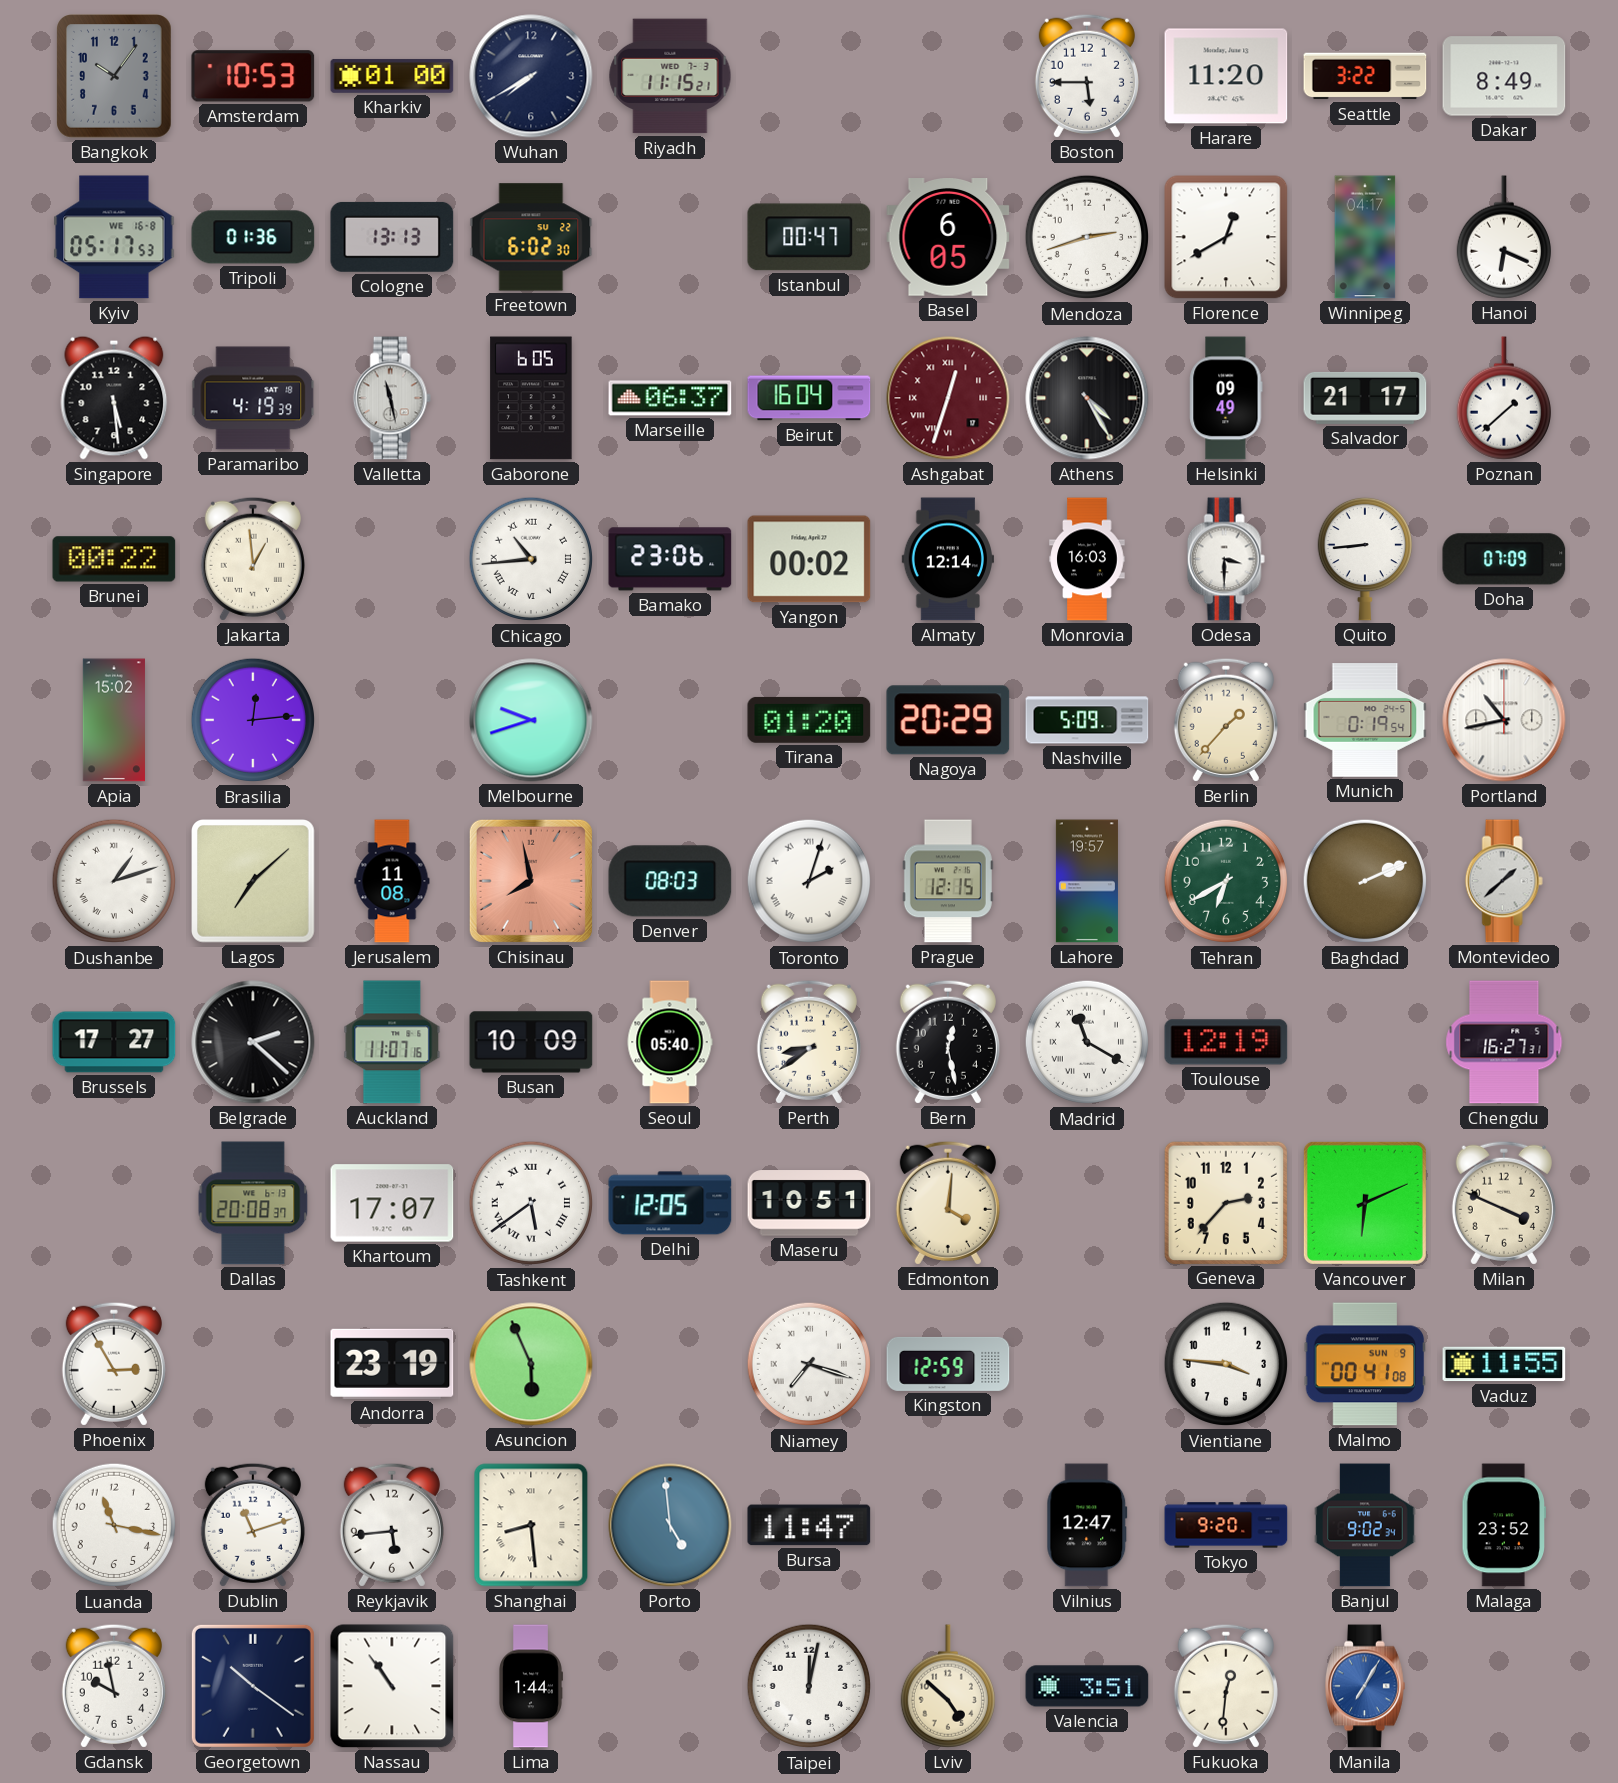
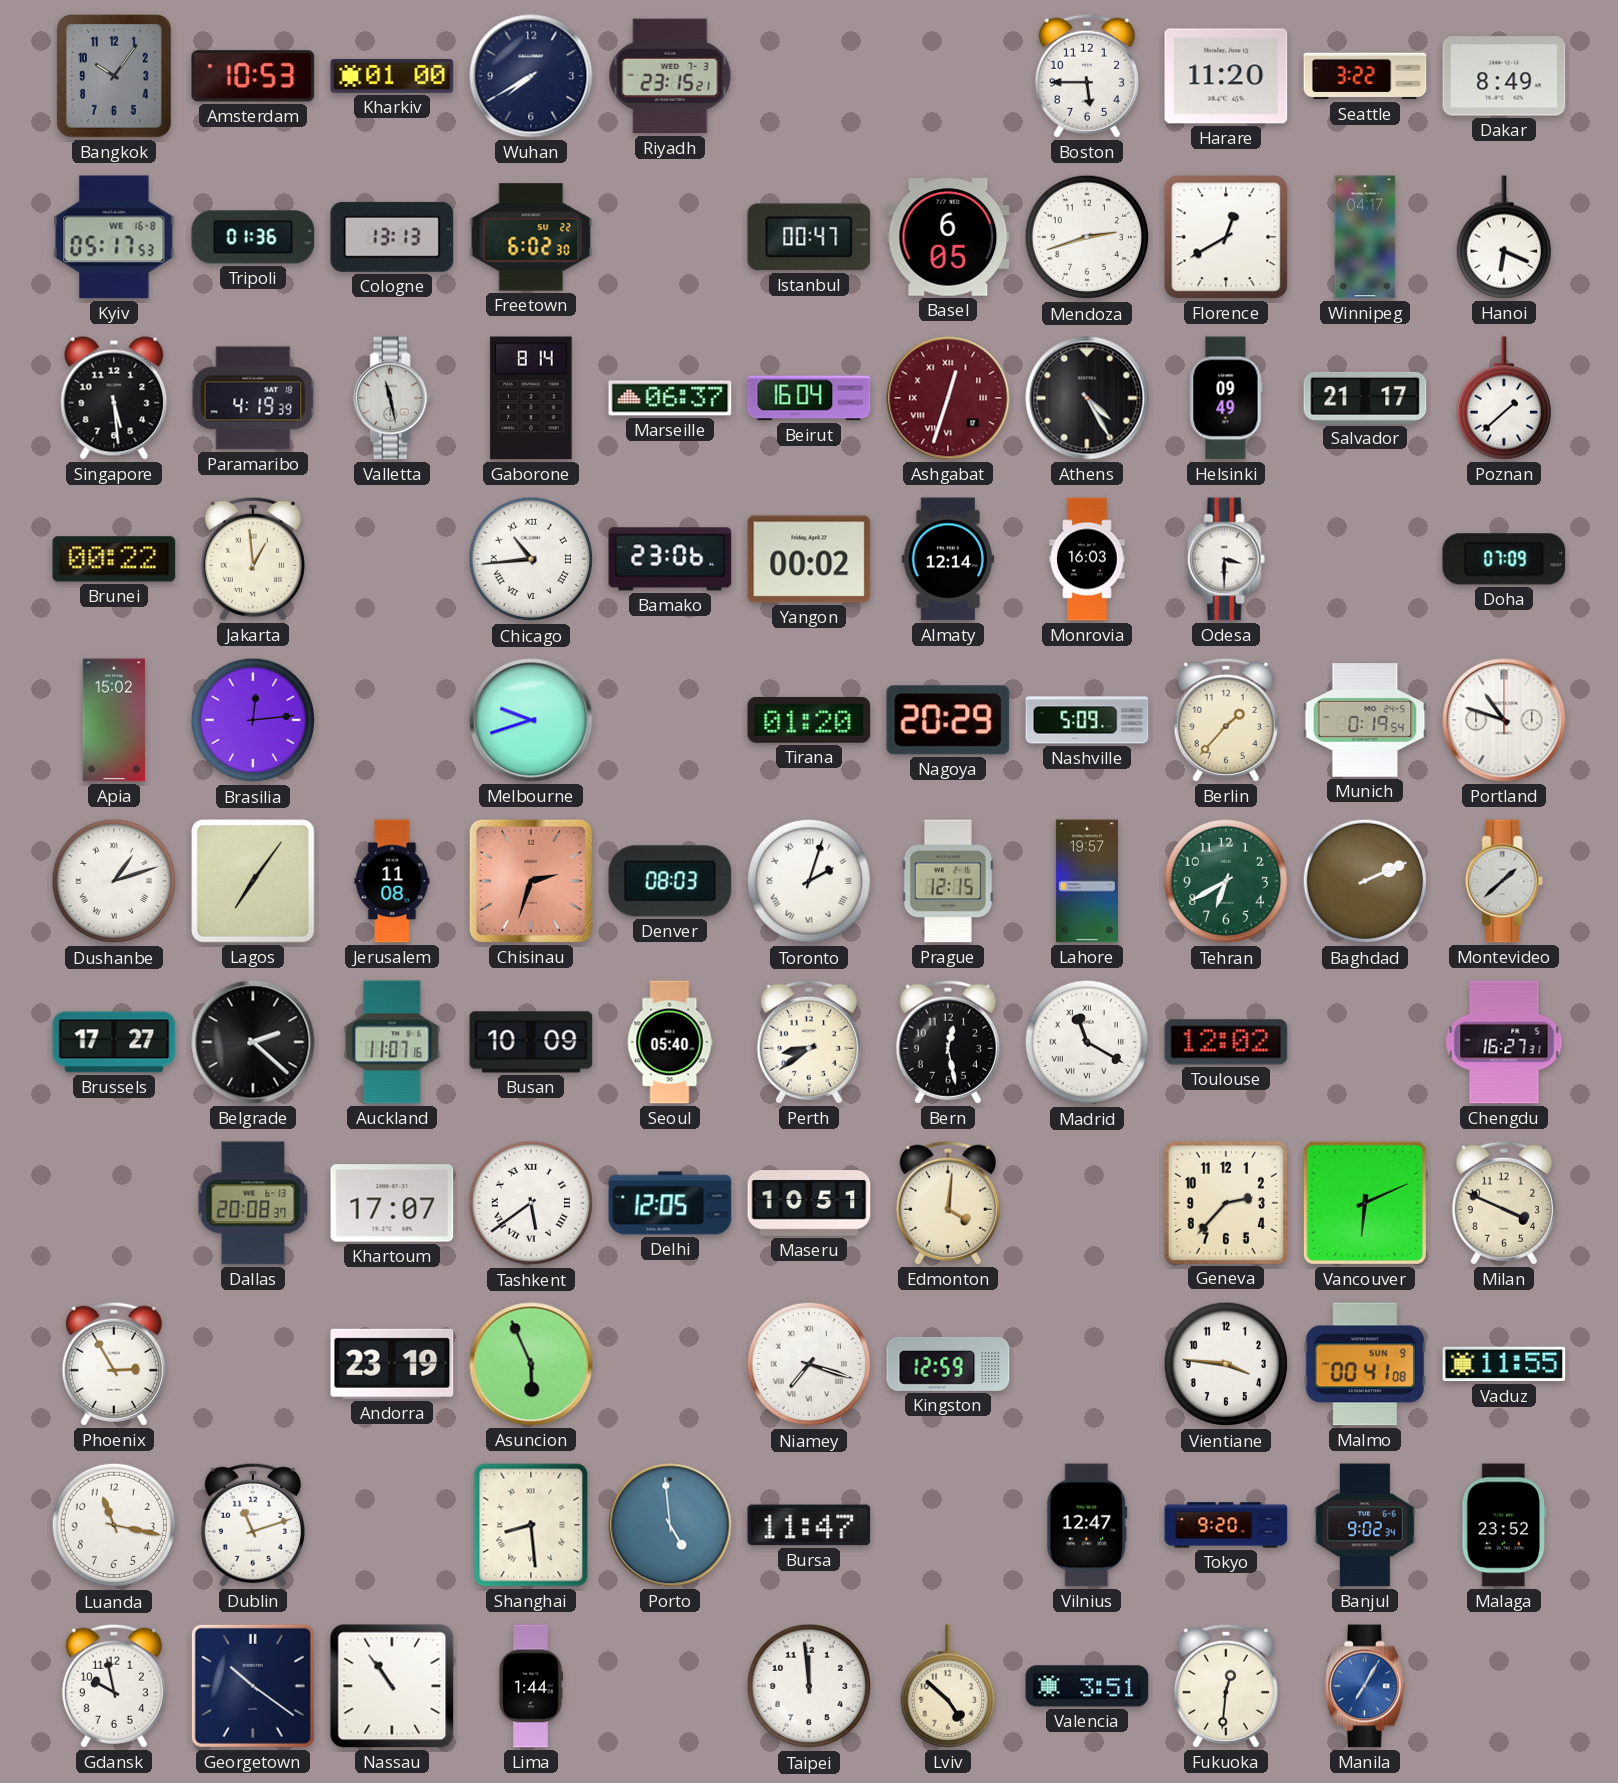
Riyadh: 11:15 -> 23:15
Gaborone: 6:05 -> 8:14
Quito: 8:44 -> none
Portland: 10:43 -> 10:48
Lagos: 7:08 -> 7:06
Chisinau: 7:58 -> 2:33
Toulouse: 12:19 -> 12:02
Reykjavik: 5:44 -> none
Taipei: 12:02 -> 11:59
